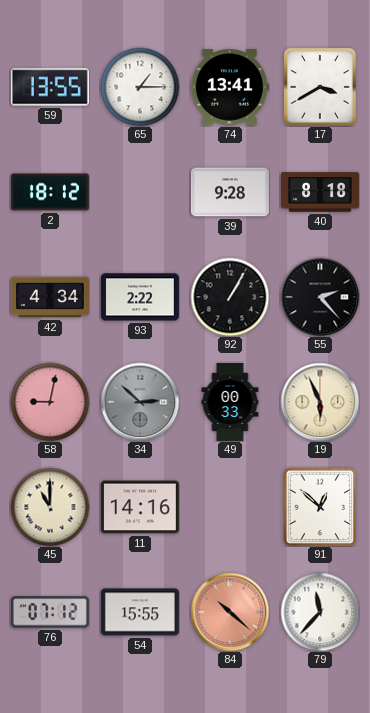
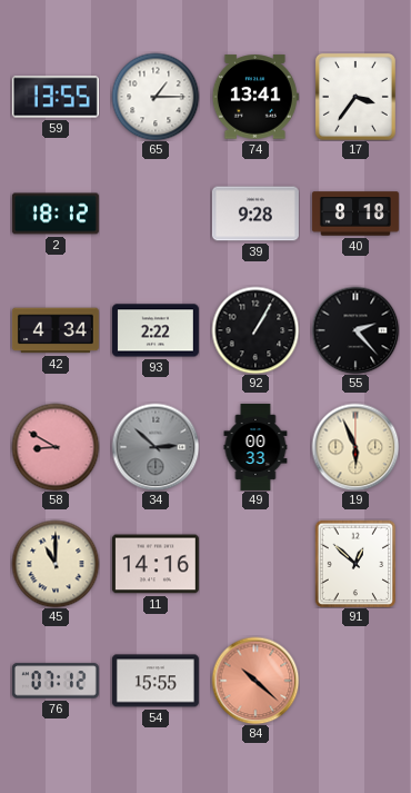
17: 3:40 -> 3:36
58: 9:02 -> 8:50
79: 11:37 -> none
